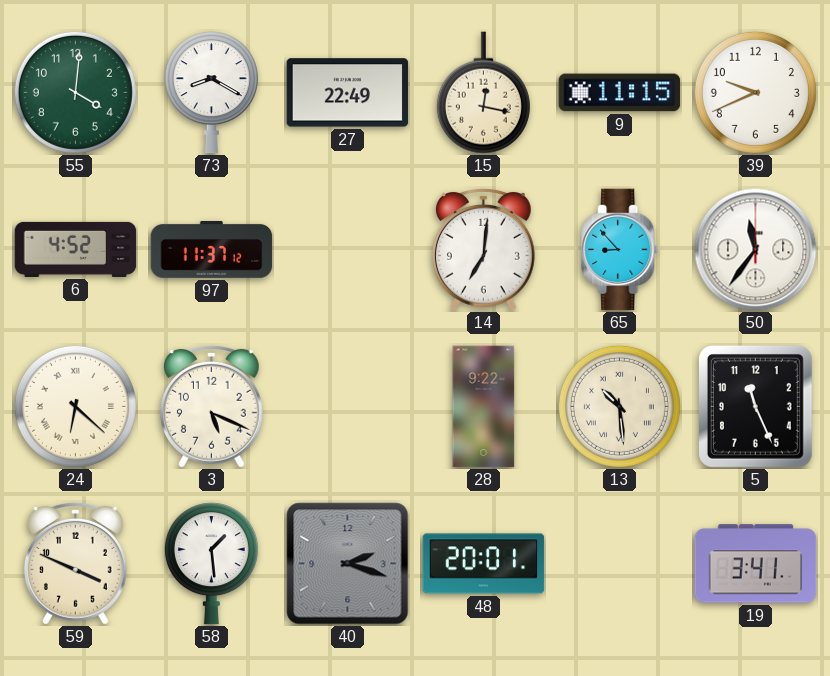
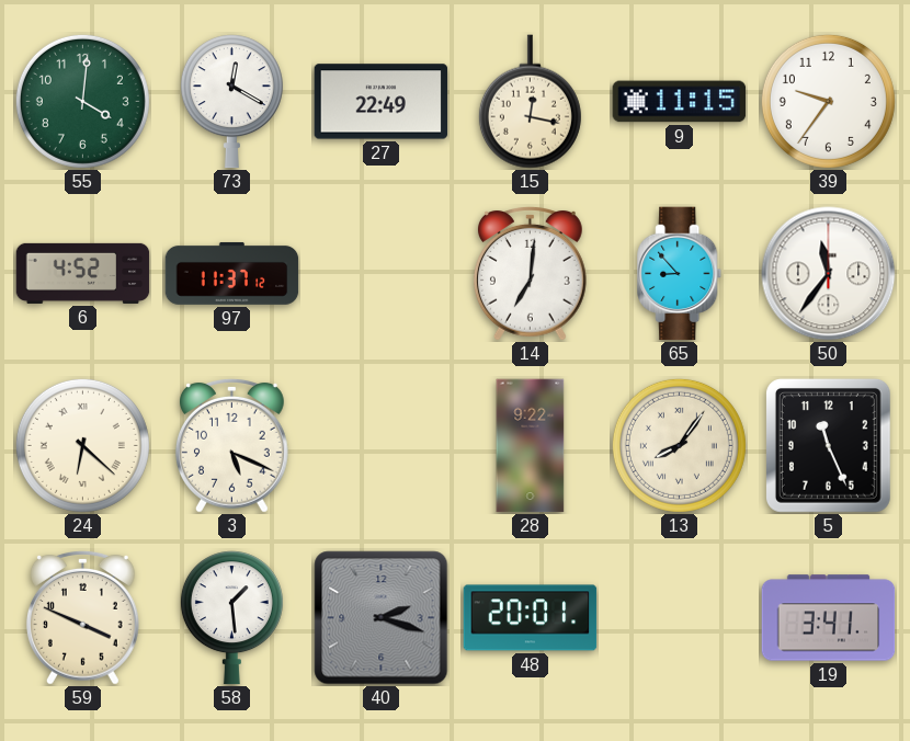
73: 8:20 -> 12:20
39: 9:41 -> 9:36
13: 10:29 -> 8:06
